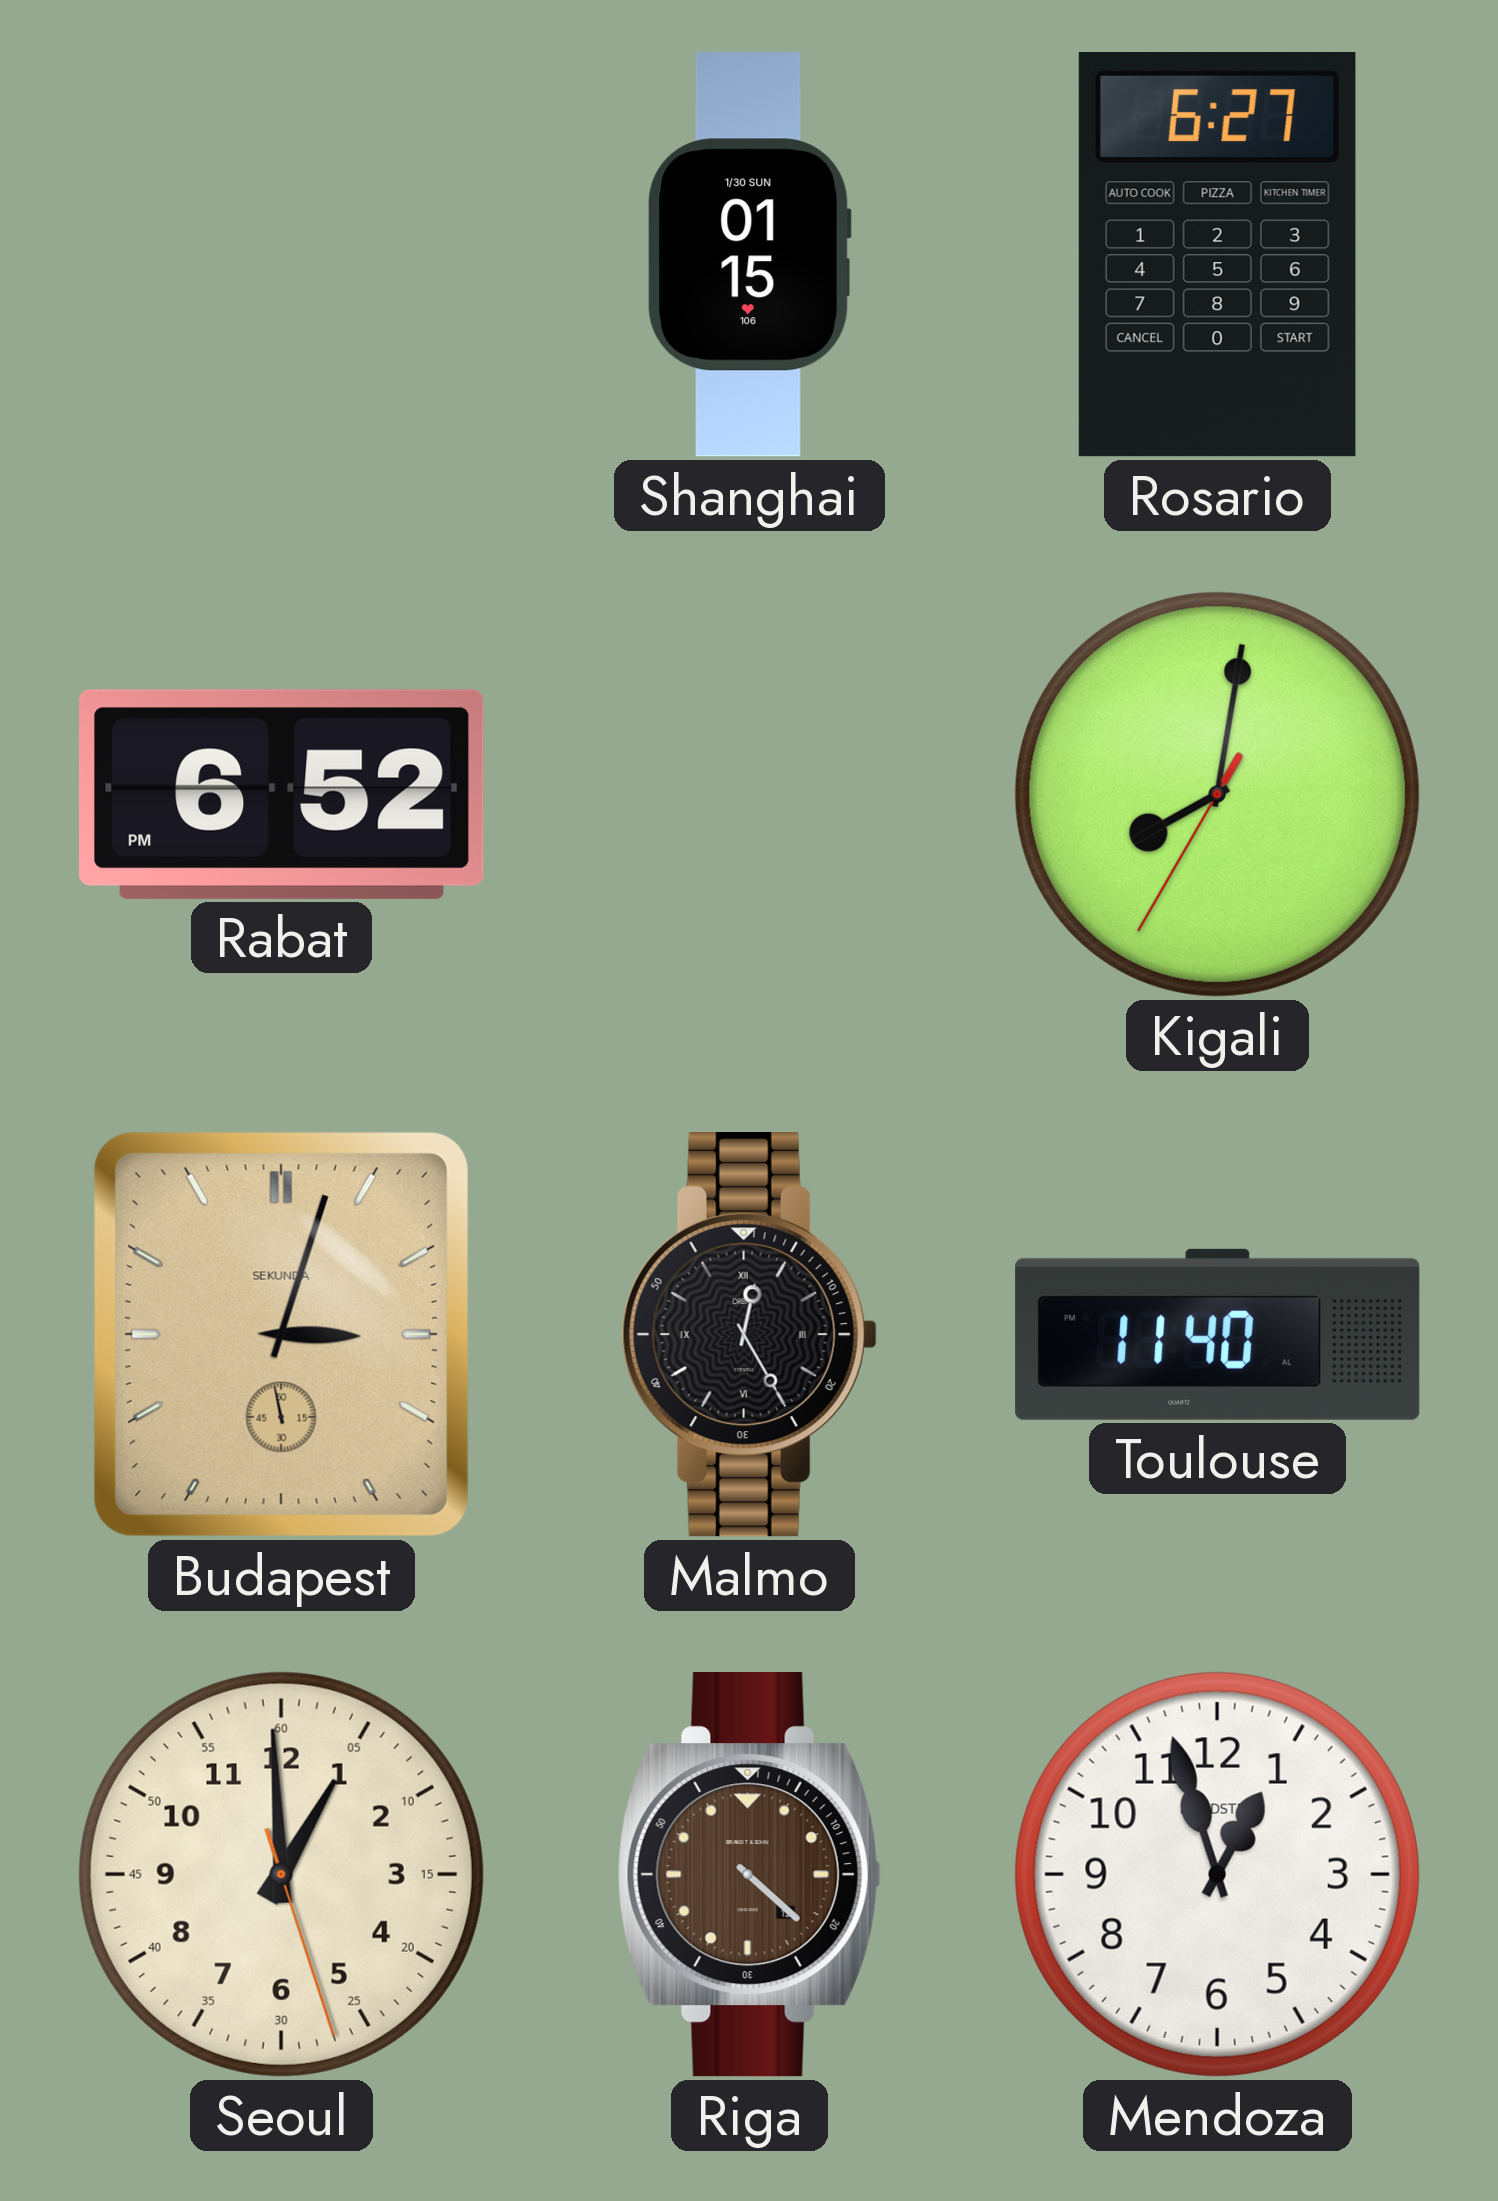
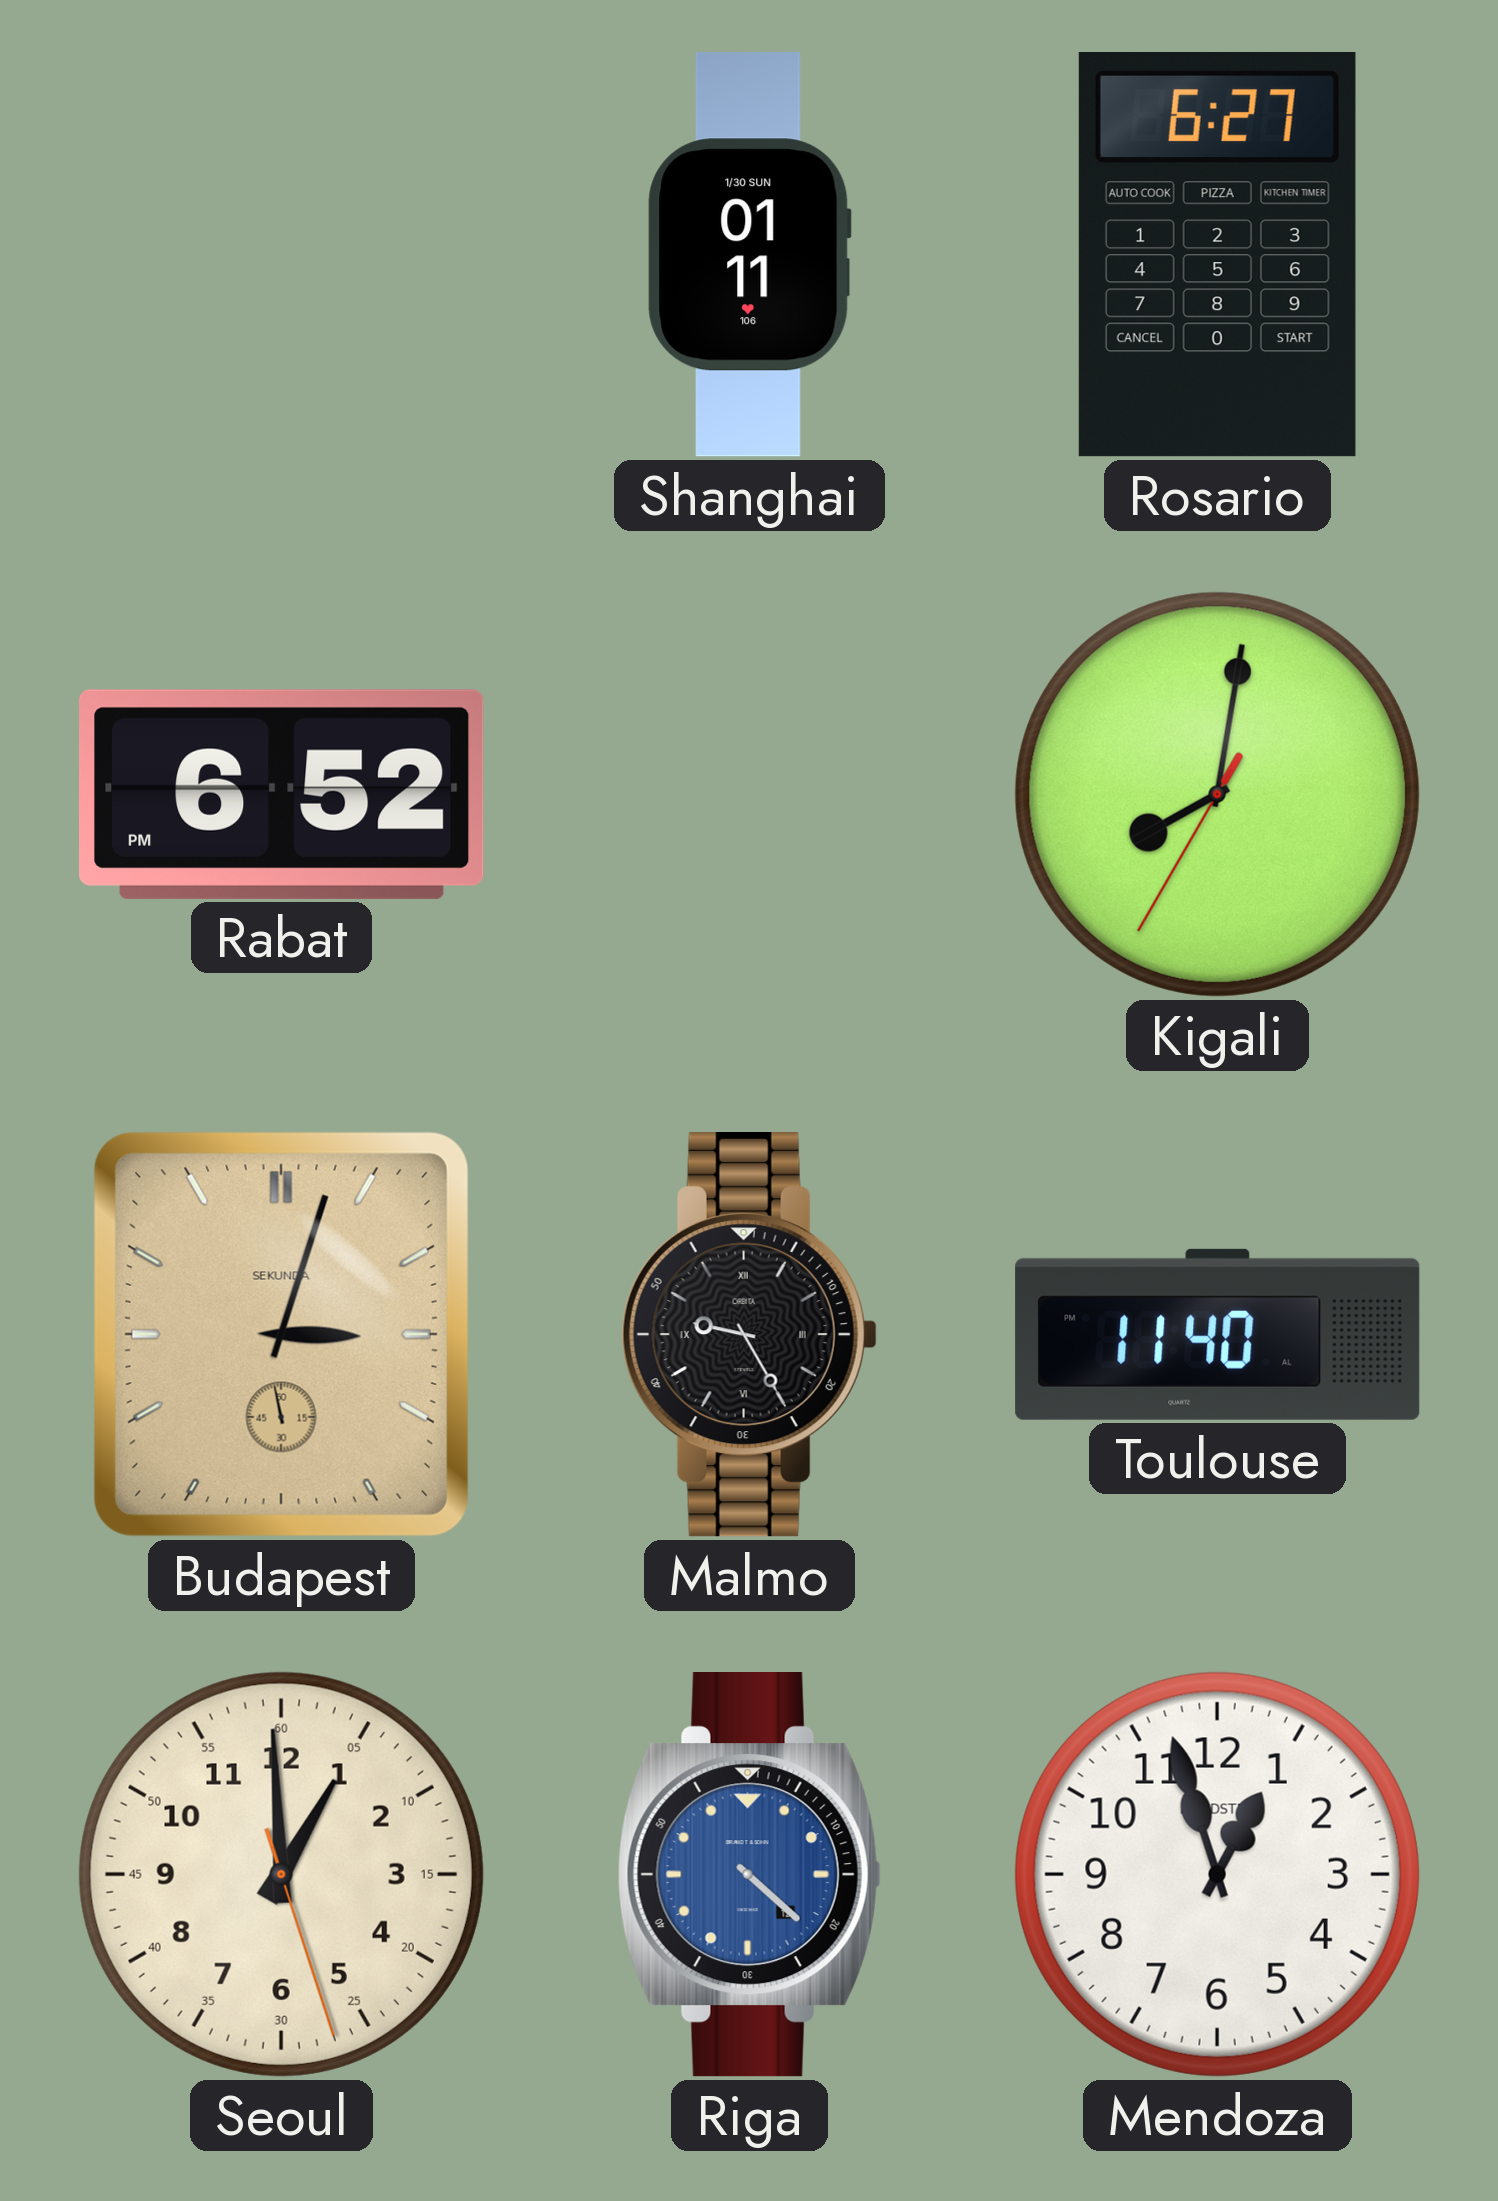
Shanghai: 01:15 -> 01:11
Malmo: 12:25 -> 9:25
Riga dial: brown -> blue
